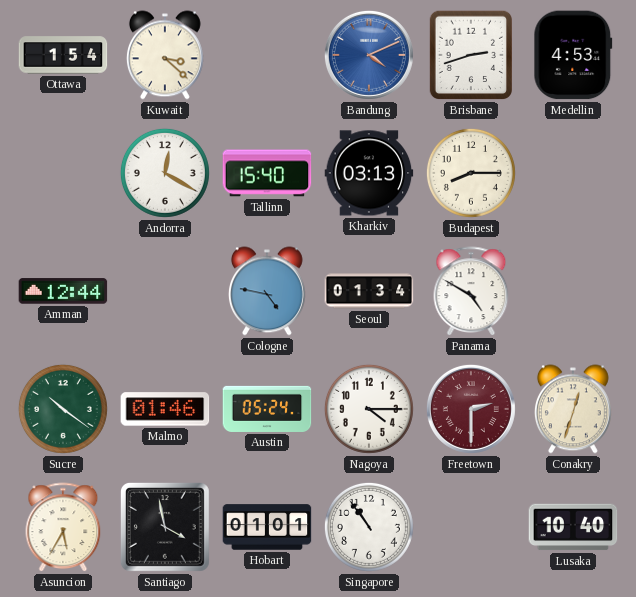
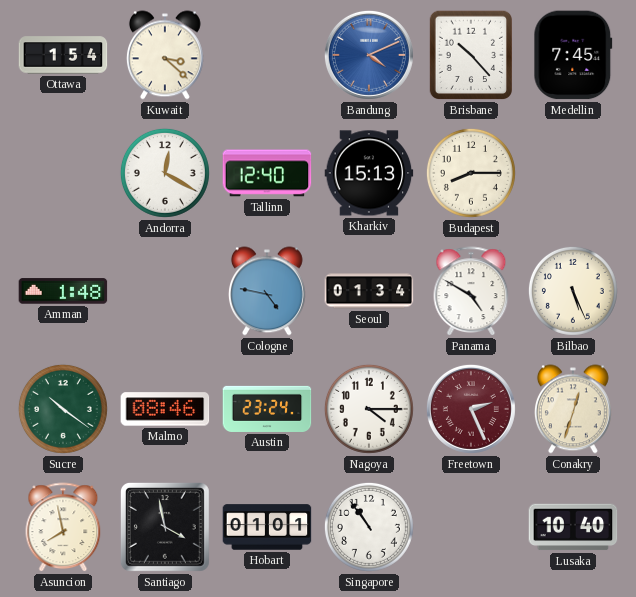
Brisbane: 2:42 -> 10:23
Medellin: 4:53 -> 7:45
Tallinn: 15:40 -> 12:40
Kharkiv: 03:13 -> 15:13
Amman: 12:44 -> 1:48
Bilbao: none -> 5:26
Malmo: 01:46 -> 08:46
Austin: 05:24 -> 23:24
Freetown: 2:30 -> 2:26
Asuncion: 5:35 -> 7:58
